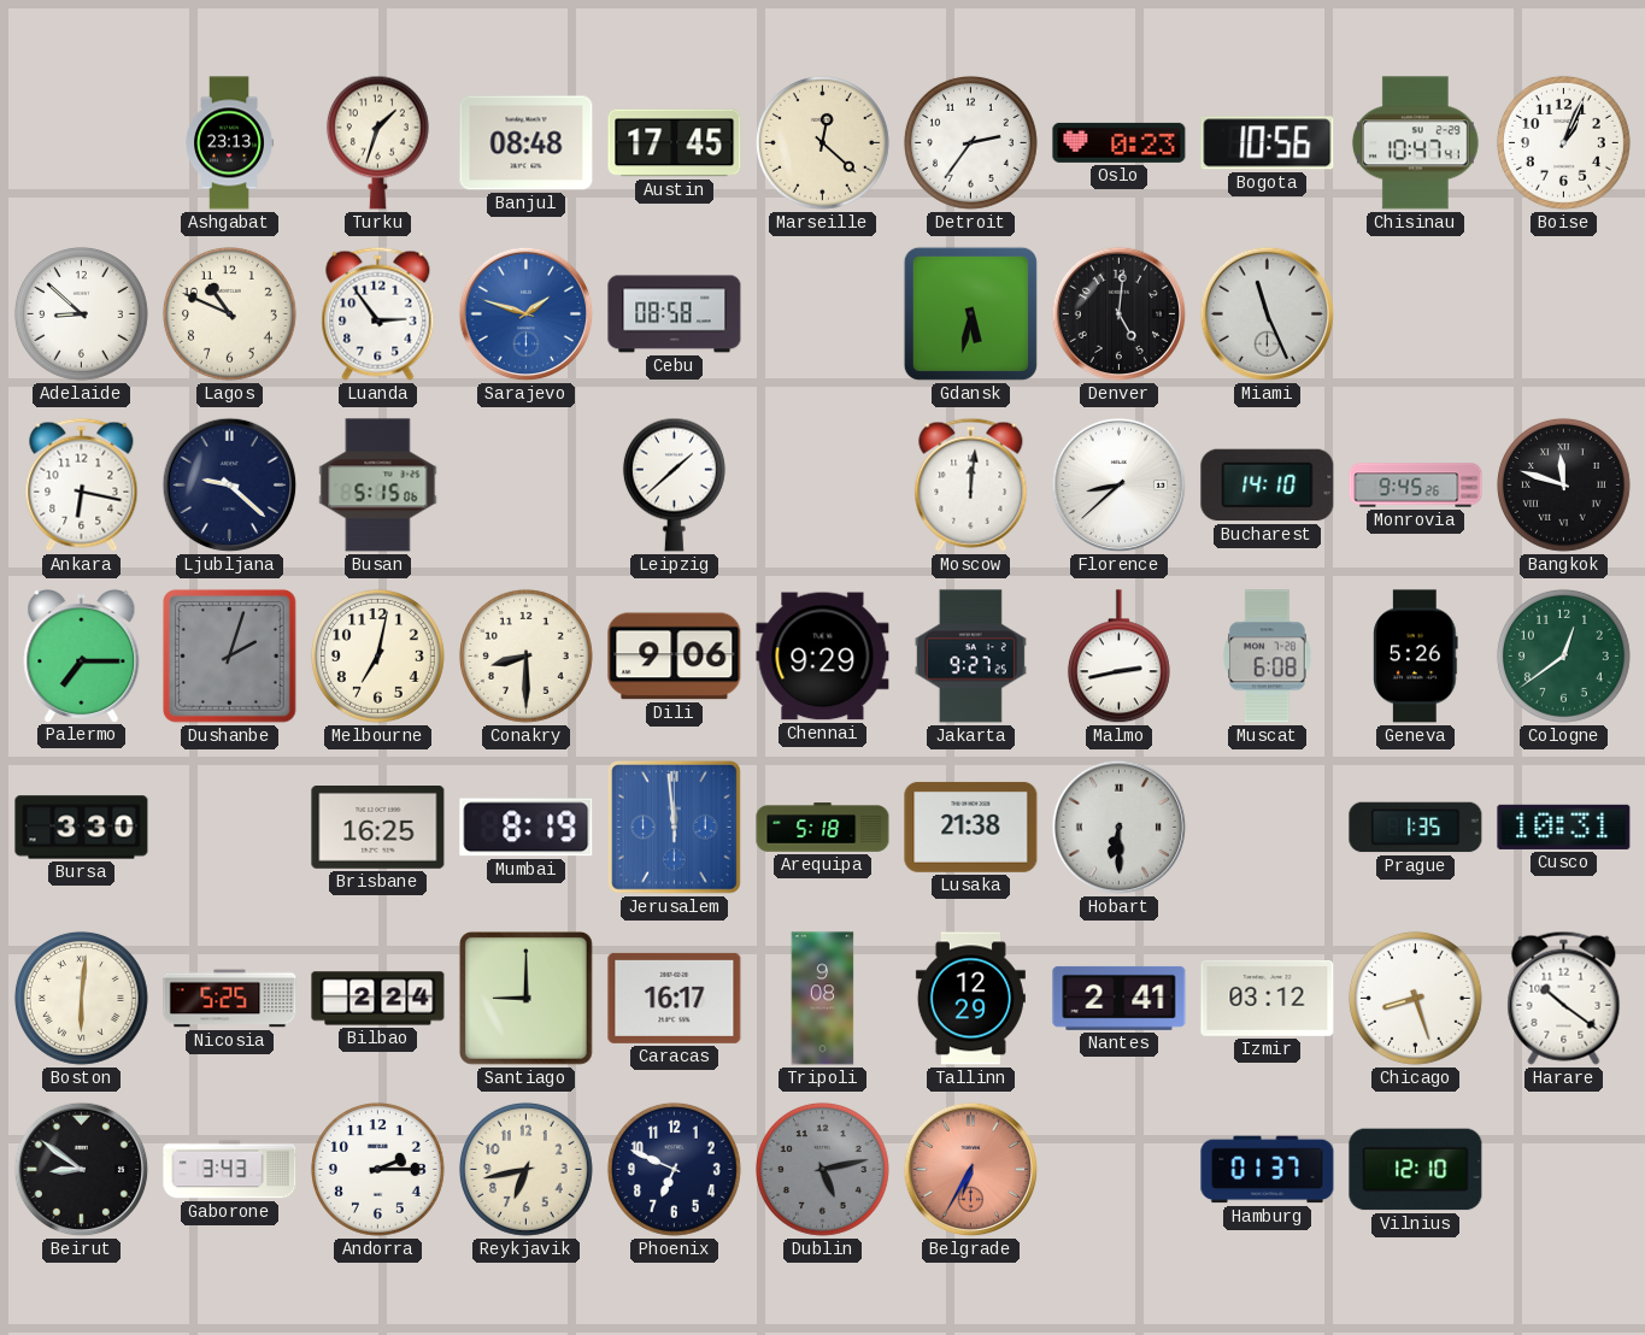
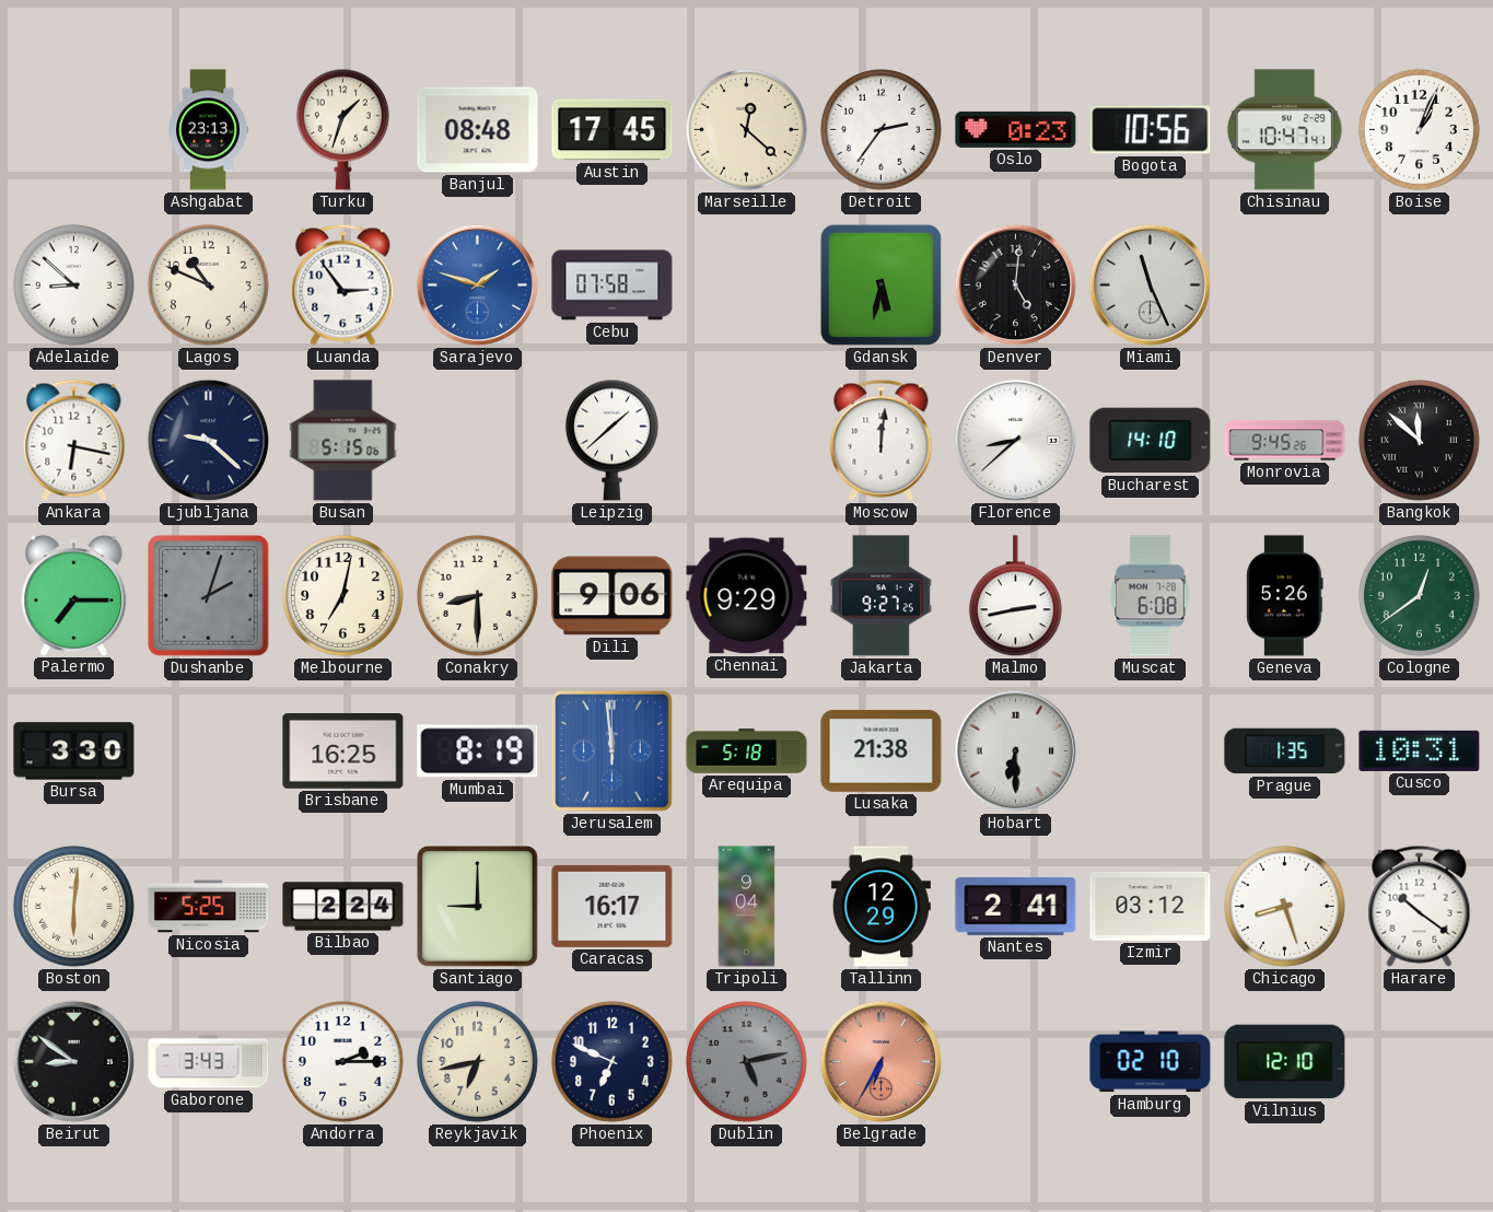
Cebu: 08:58 -> 07:58
Bangkok: 11:48 -> 11:52
Tripoli: 9:08 -> 9:04
Hamburg: 01:37 -> 02:10
